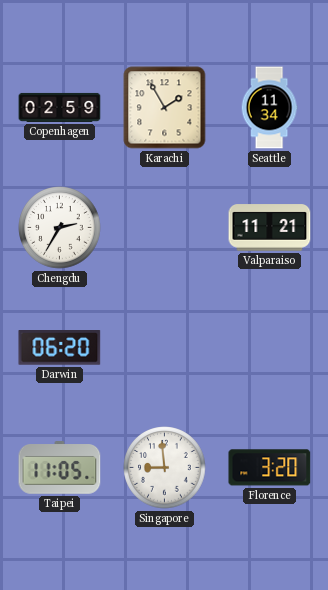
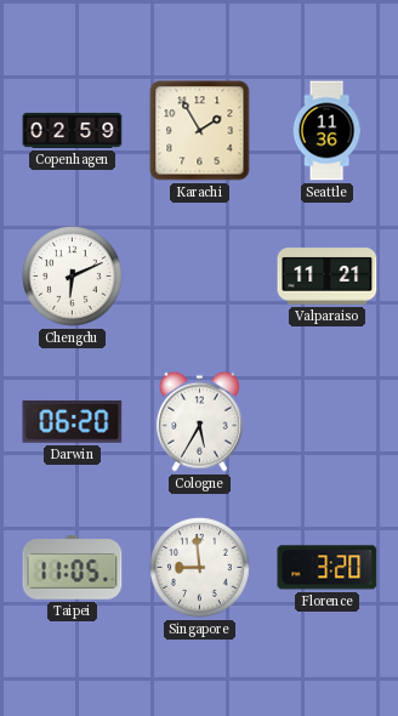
Seattle: 11:34 -> 11:36
Chengdu: 2:35 -> 6:11
Cologne: none -> 5:35
